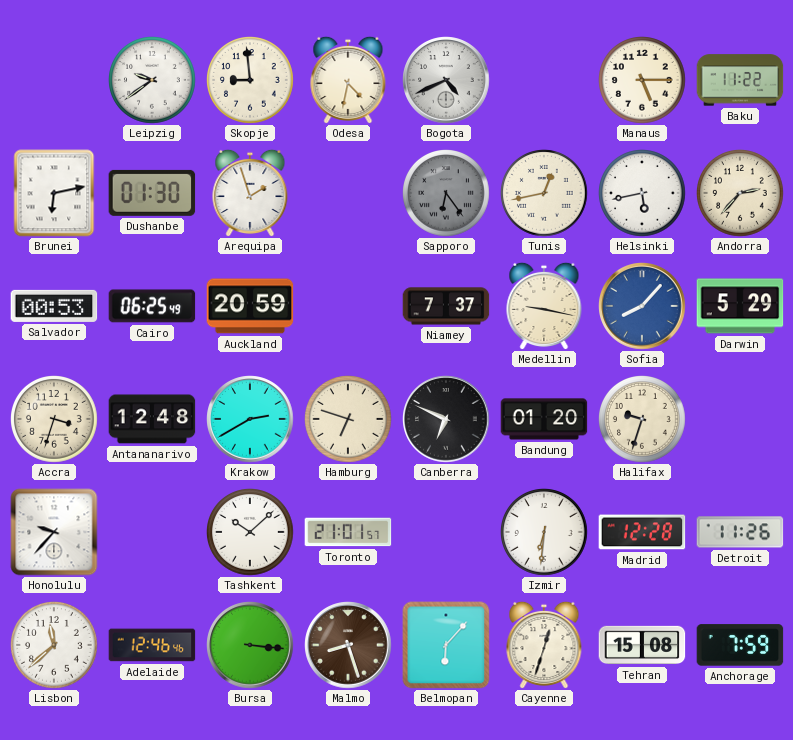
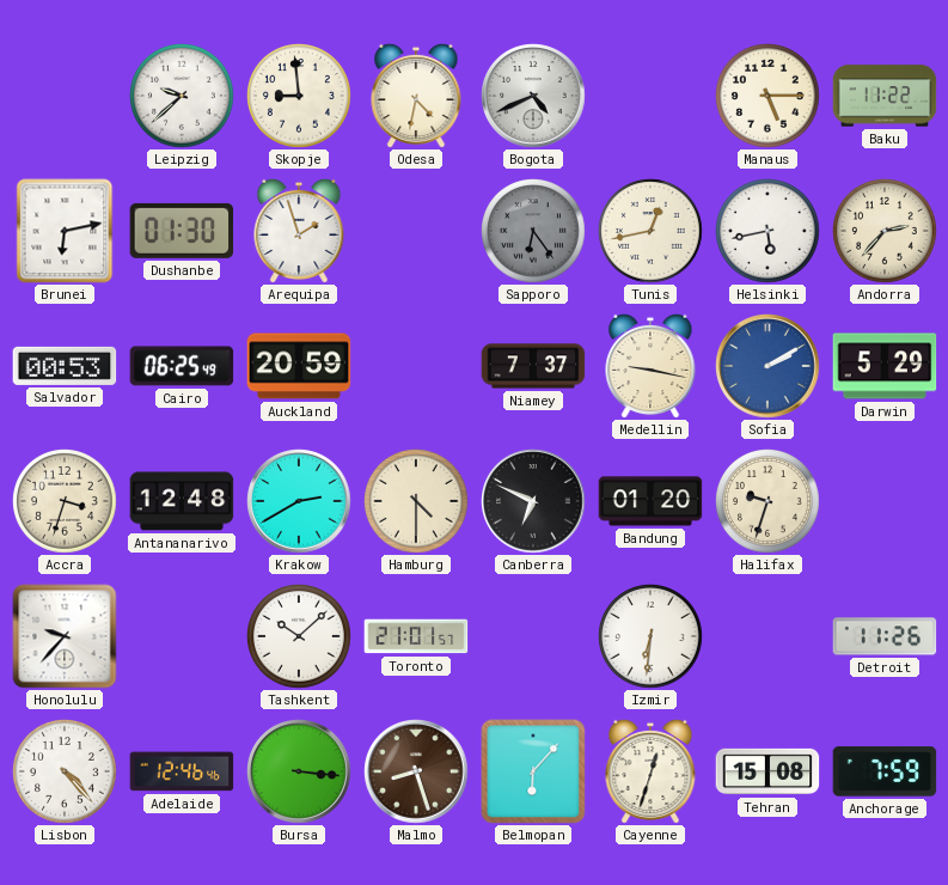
Leipzig: 9:39 -> 9:38
Sofia: 8:07 -> 2:10
Hamburg: 6:48 -> 4:30
Madrid: 12:28 -> none
Lisbon: 11:38 -> 4:23
